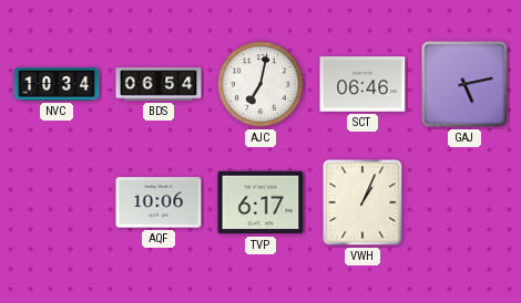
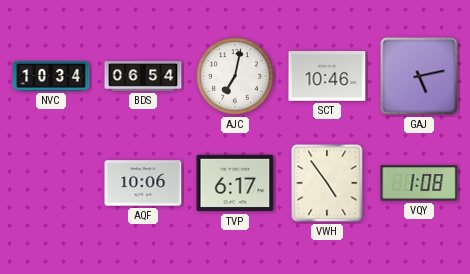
SCT: 06:46 -> 10:46
VWH: 1:04 -> 4:54
VQY: none -> 1:08
